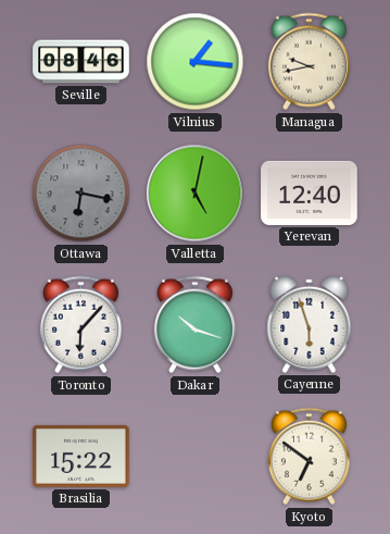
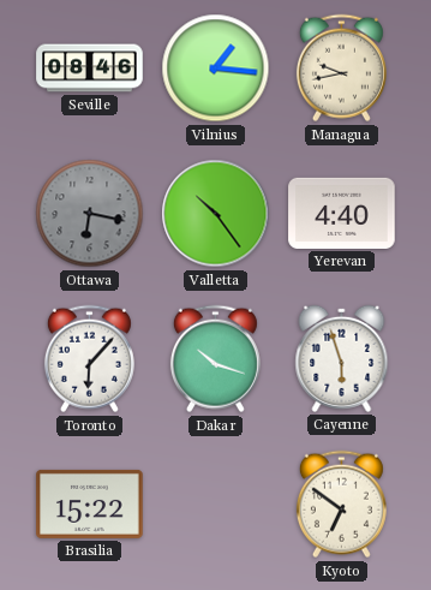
Valletta: 5:02 -> 10:24
Yerevan: 12:40 -> 4:40
